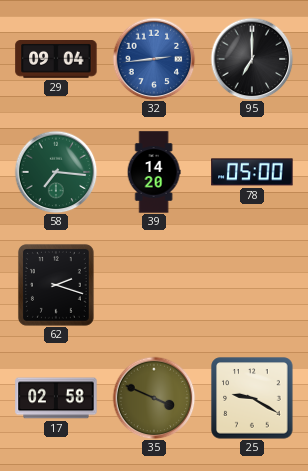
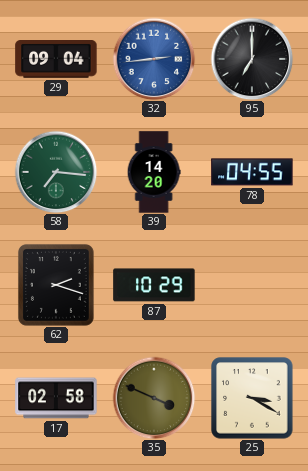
78: 05:00 -> 04:55
87: none -> 10:29
25: 9:20 -> 3:20
